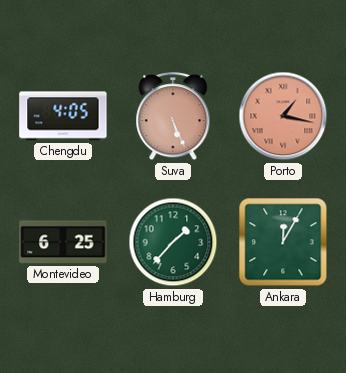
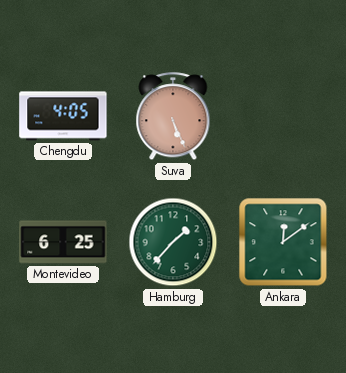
Porto: 1:17 -> none
Ankara: 12:05 -> 12:09
